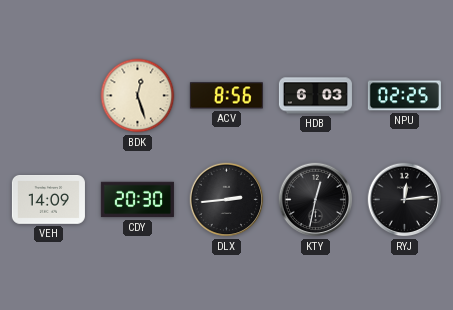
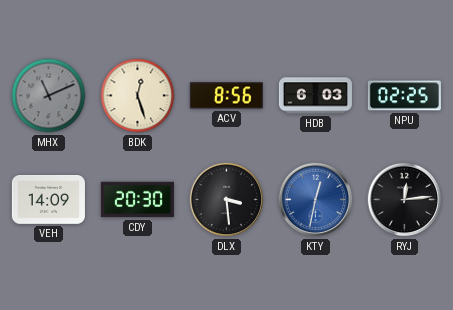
MHX: none -> 11:11
DLX: 2:44 -> 3:29
KTY dial: black -> blue
